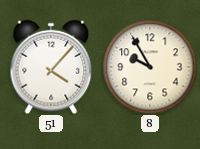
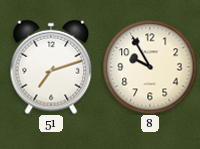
51: 4:07 -> 7:12
